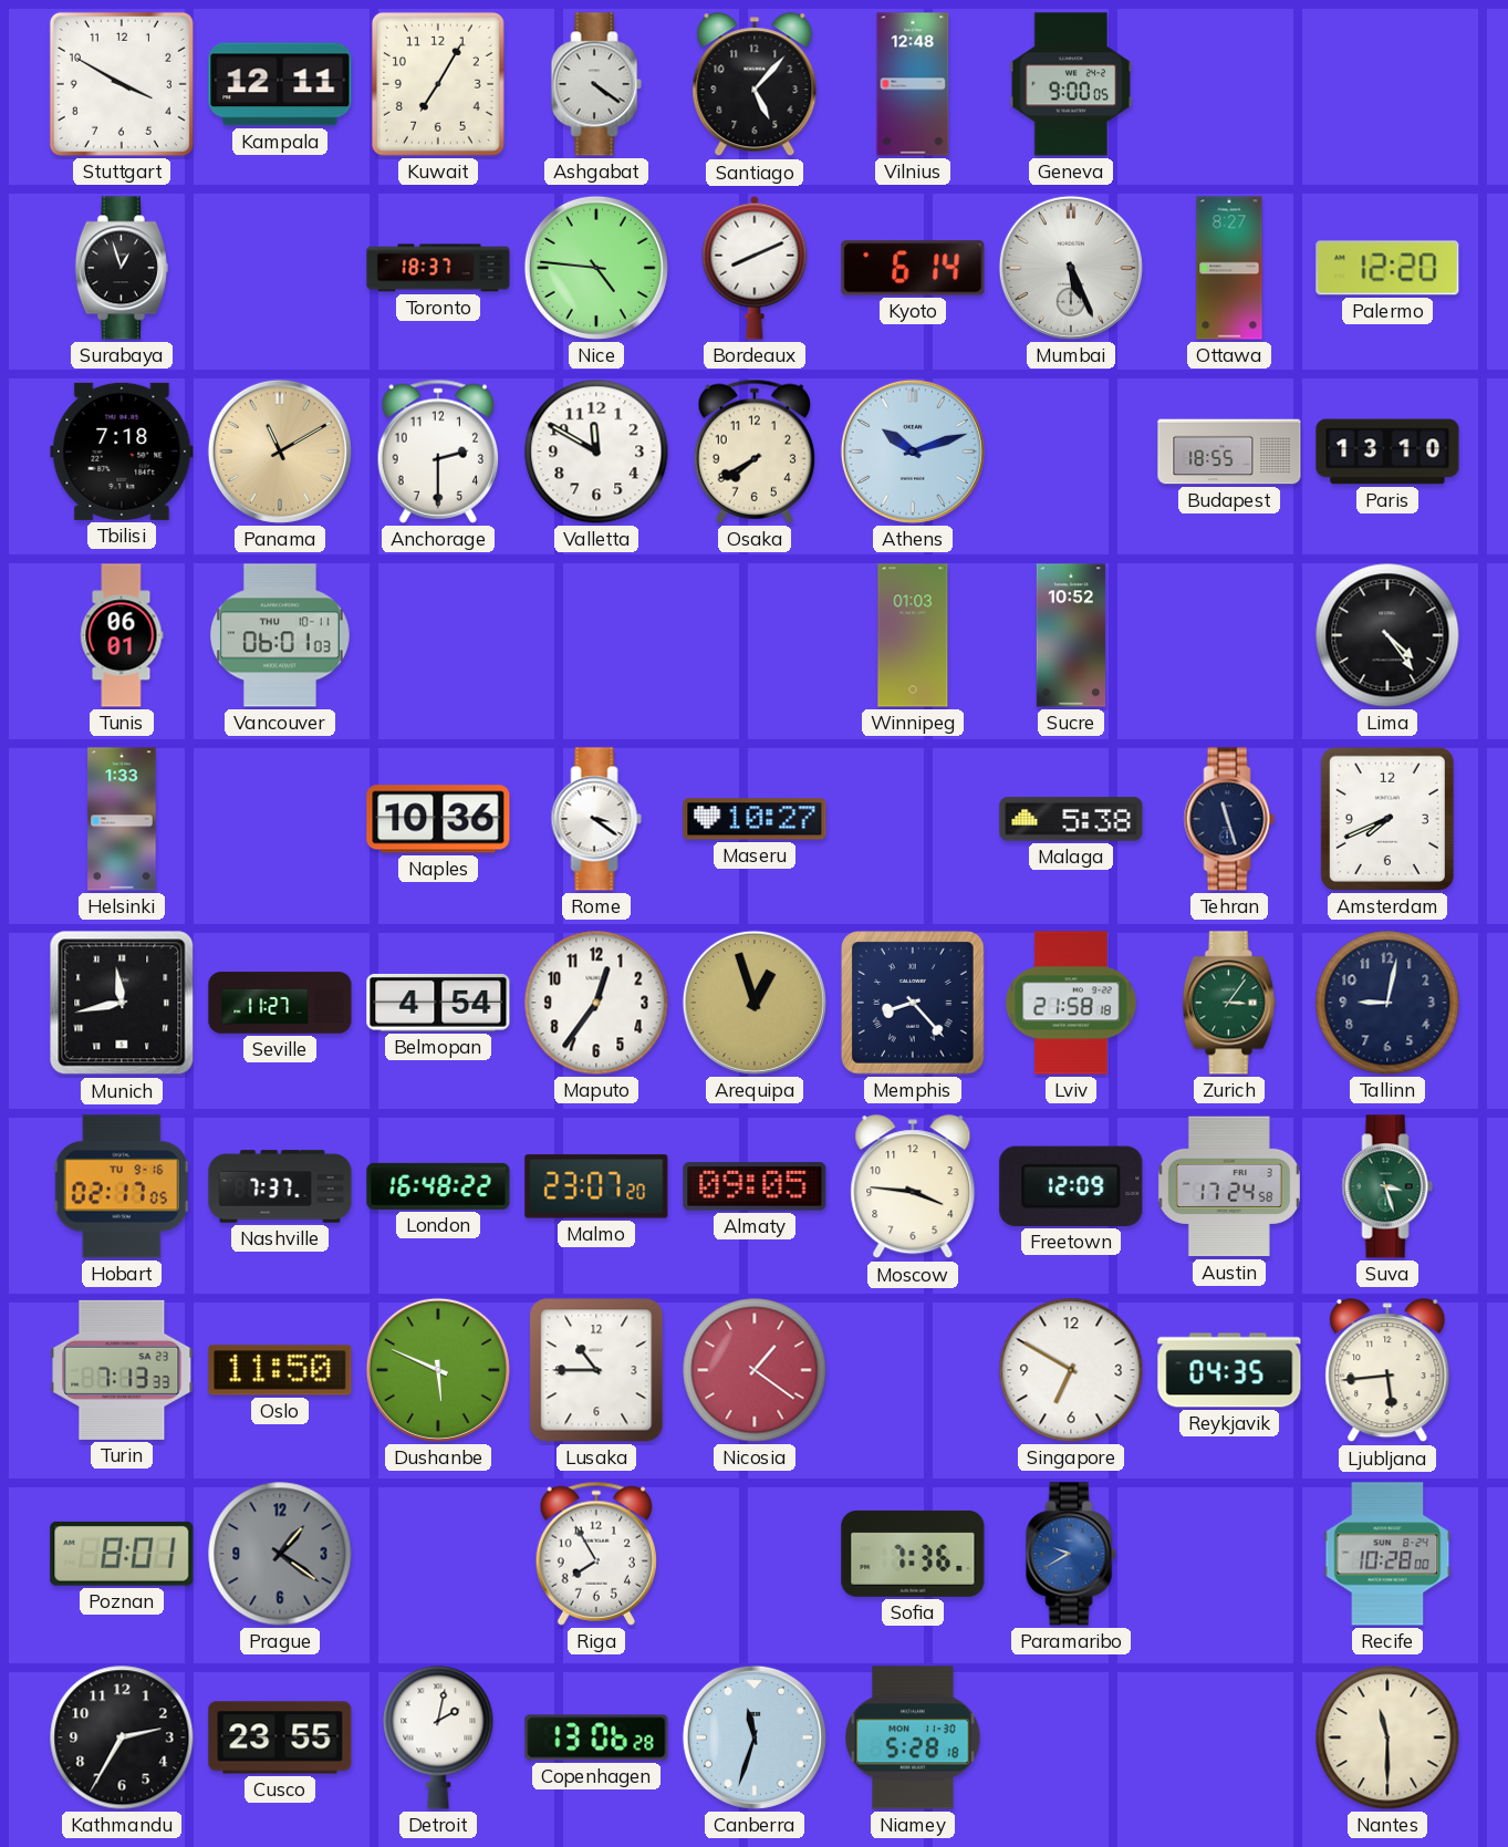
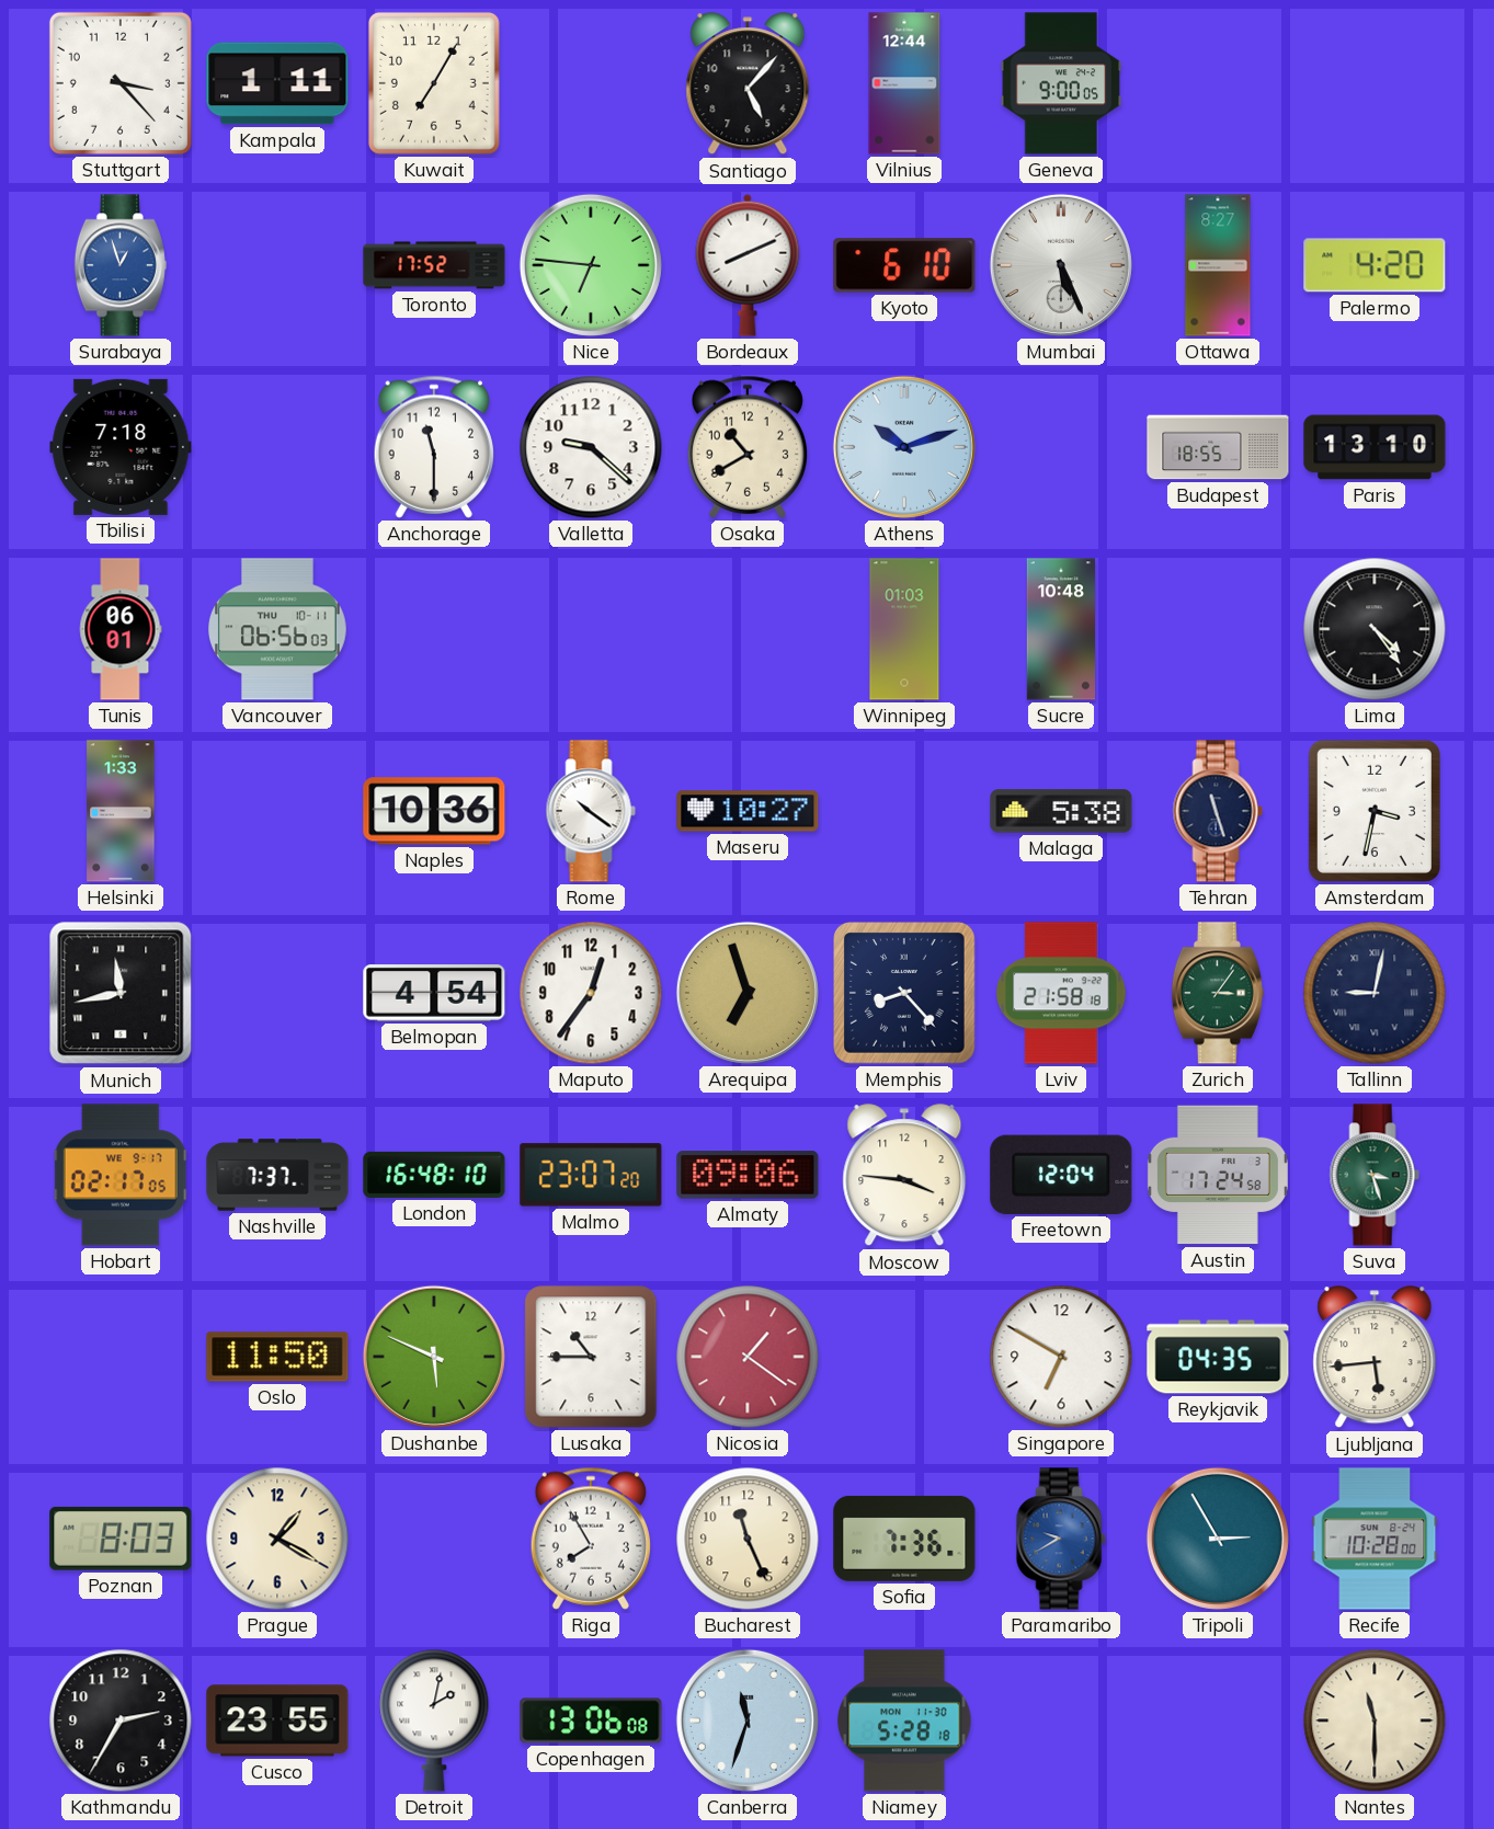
Stuttgart: 3:50 -> 3:23
Kampala: 12:11 -> 1:11
Ashgabat: 4:21 -> none
Vilnius: 12:48 -> 12:44
Surabaya dial: black -> blue
Toronto: 18:37 -> 17:52
Nice: 4:46 -> 6:46
Kyoto: 6:14 -> 6:10
Palermo: 12:20 -> 4:20
Panama: 11:10 -> none
Anchorage: 2:30 -> 11:30
Valletta: 11:50 -> 9:22
Osaka: 7:40 -> 10:40
Vancouver: 06:01 -> 06:56
Sucre: 10:52 -> 10:48
Rome: 3:21 -> 10:21
Amsterdam: 7:41 -> 3:32
Seville: 11:27 -> none
Arequipa: 12:57 -> 6:57
Tallinn numerals: Arabic -> Roman
Hobart date: TU 9-16 -> WE 9-17
London: 16:48:22 -> 16:48:10
Almaty: 09:05 -> 09:06
Freetown: 12:09 -> 12:04
Turin: 7:13 -> none
Poznan: 8:01 -> 8:03
Prague: 1:21 -> 1:20
Prague dial: grey -> cream
Bucharest: none -> 11:26
Tripoli: none -> 2:55
Copenhagen: 13:06:28 -> 13:06:08
